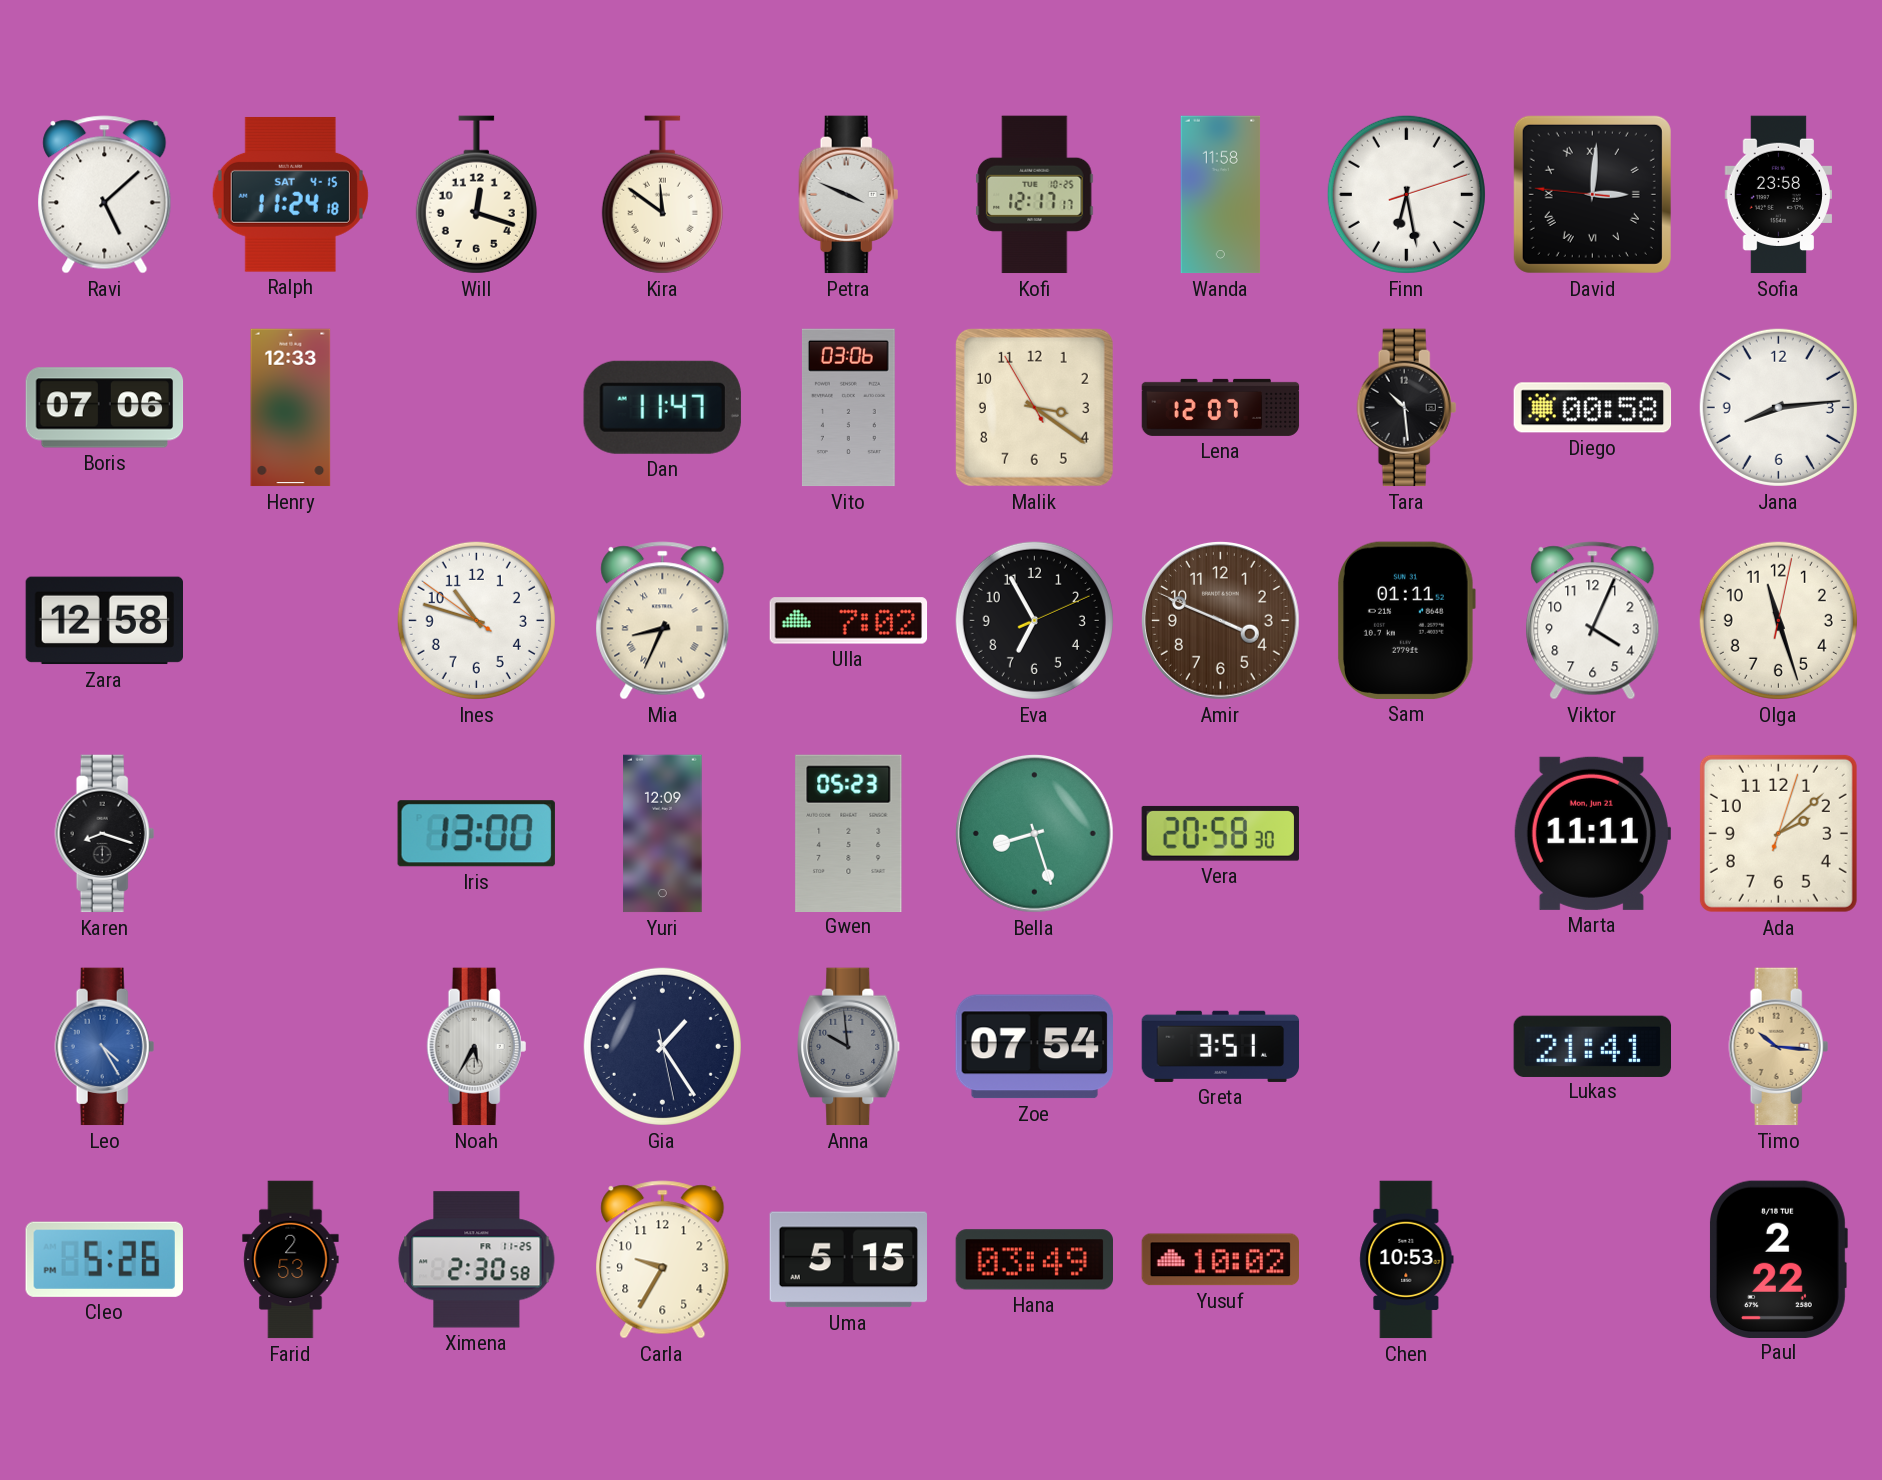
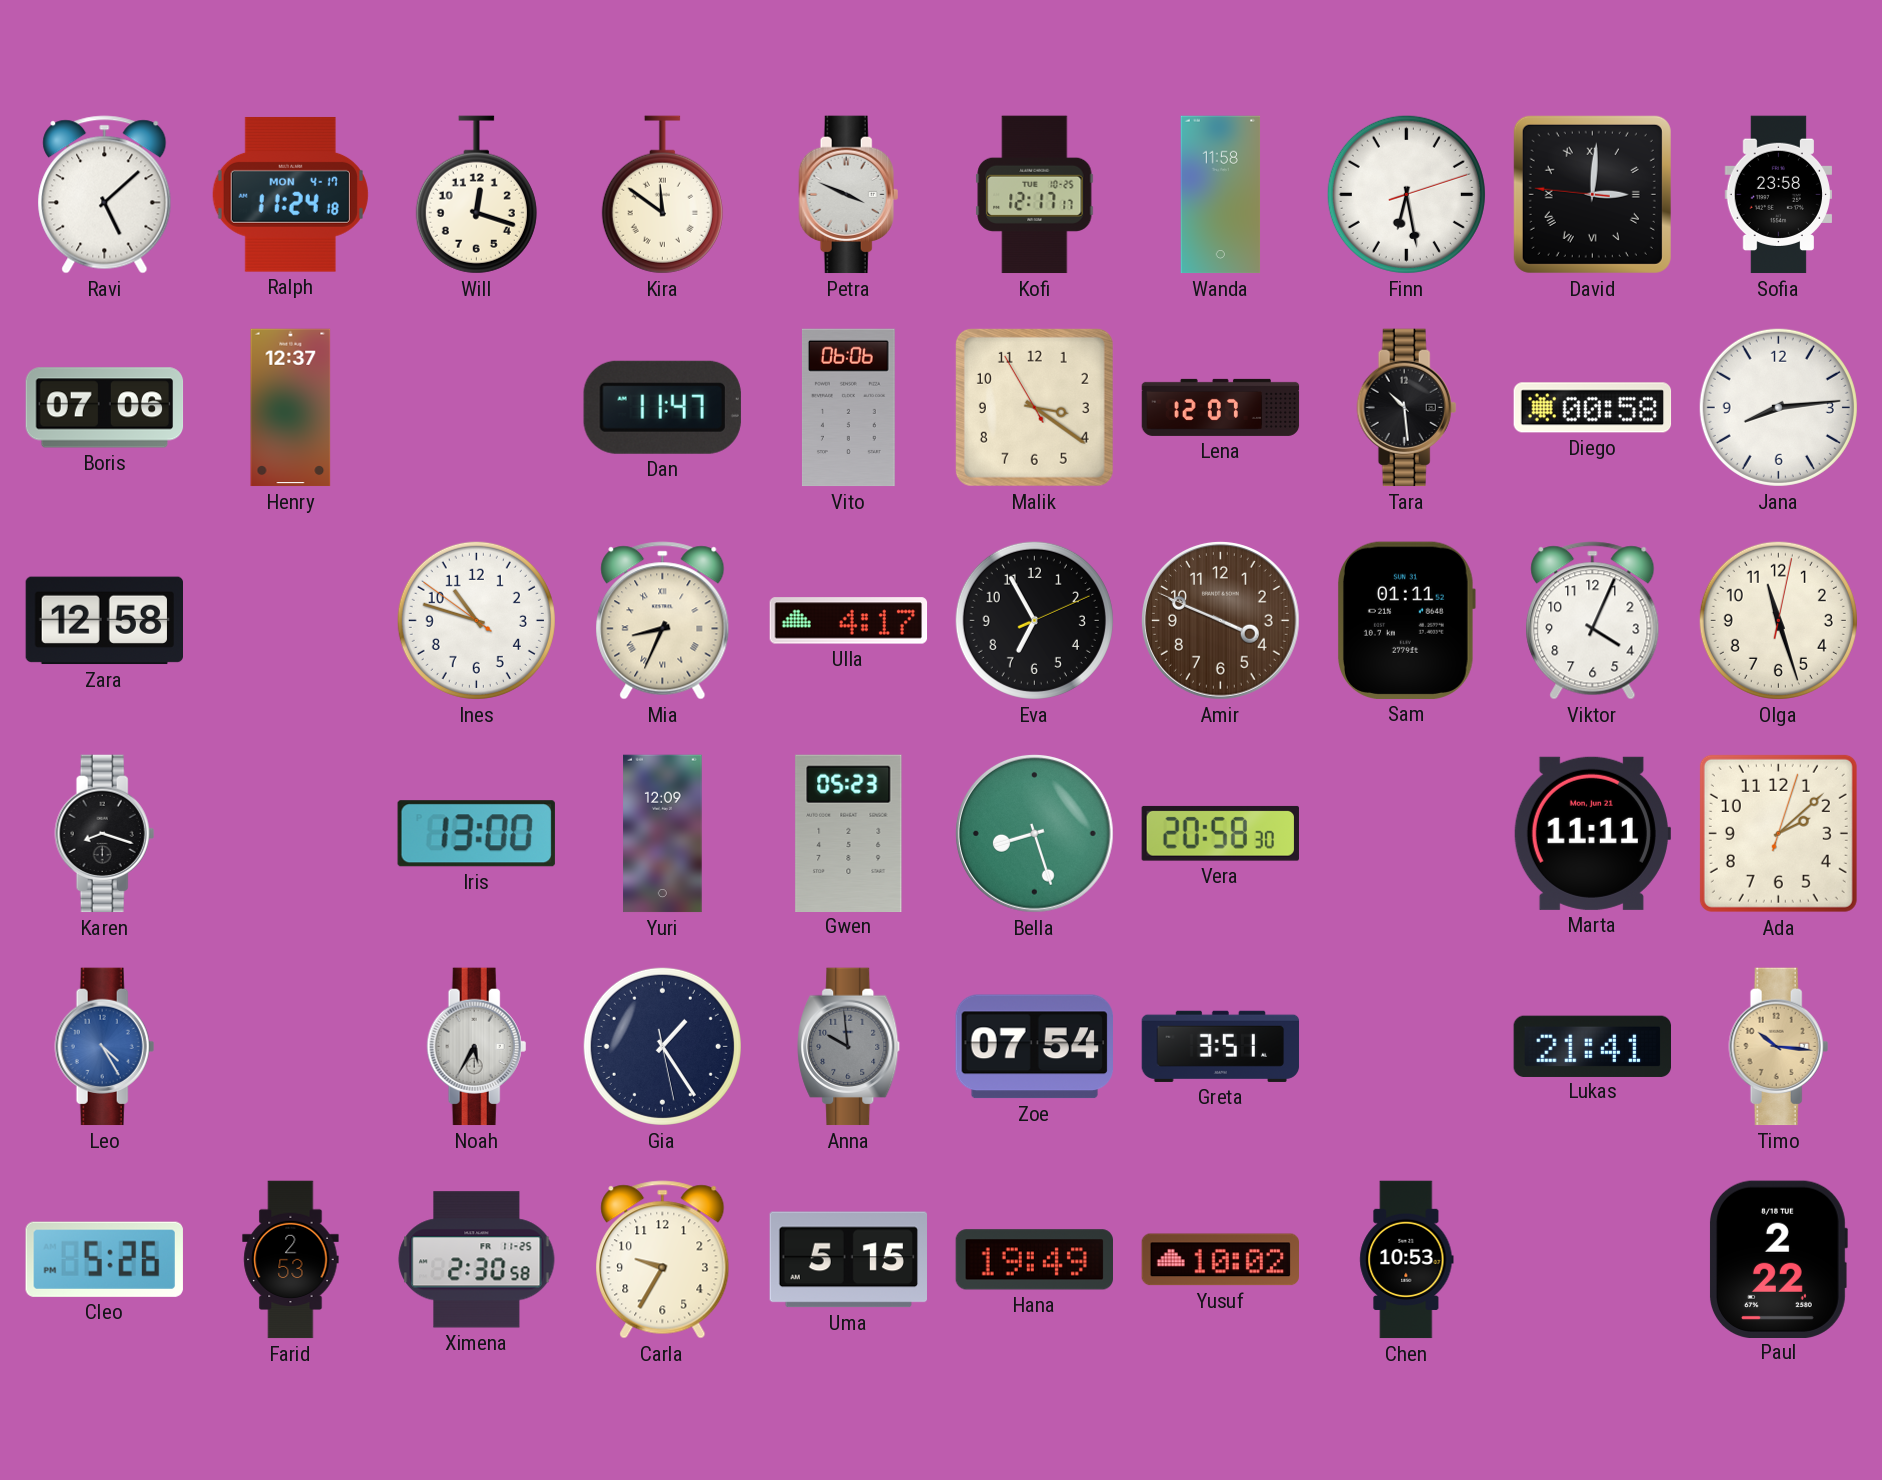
Ralph date: SAT 4-15 -> MON 4-17
Henry: 12:33 -> 12:37
Vito: 03:06 -> 06:06
Ulla: 7:02 -> 4:17
Hana: 03:49 -> 19:49
